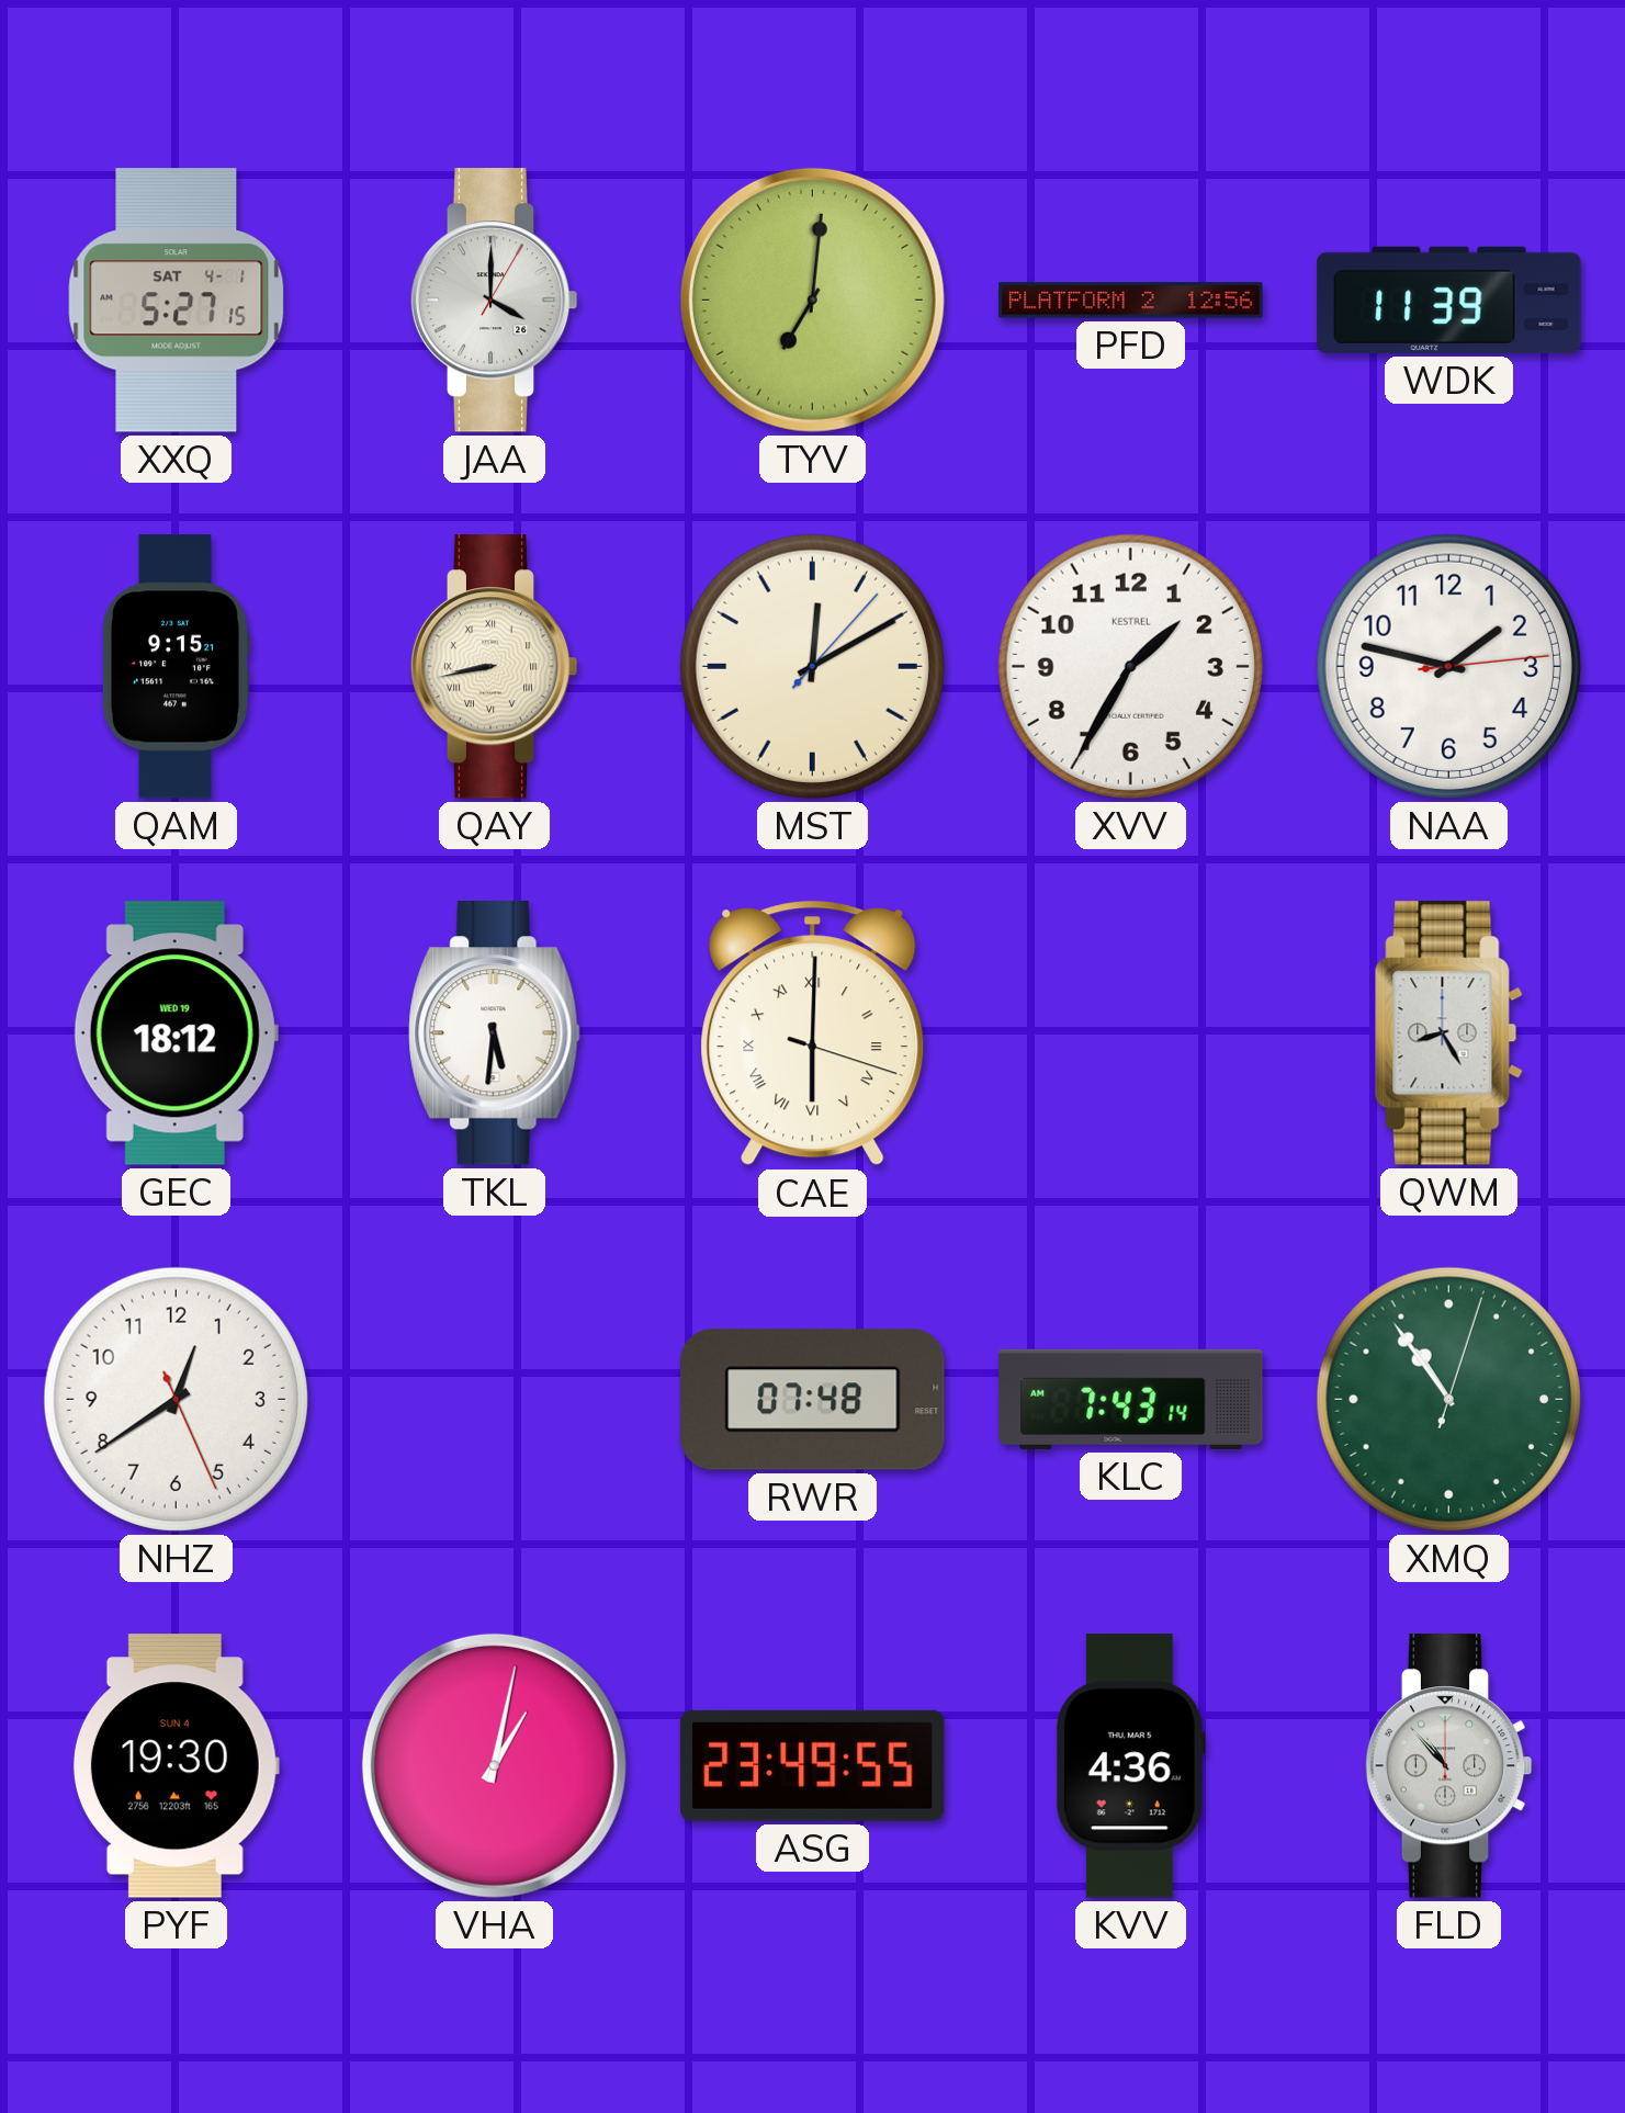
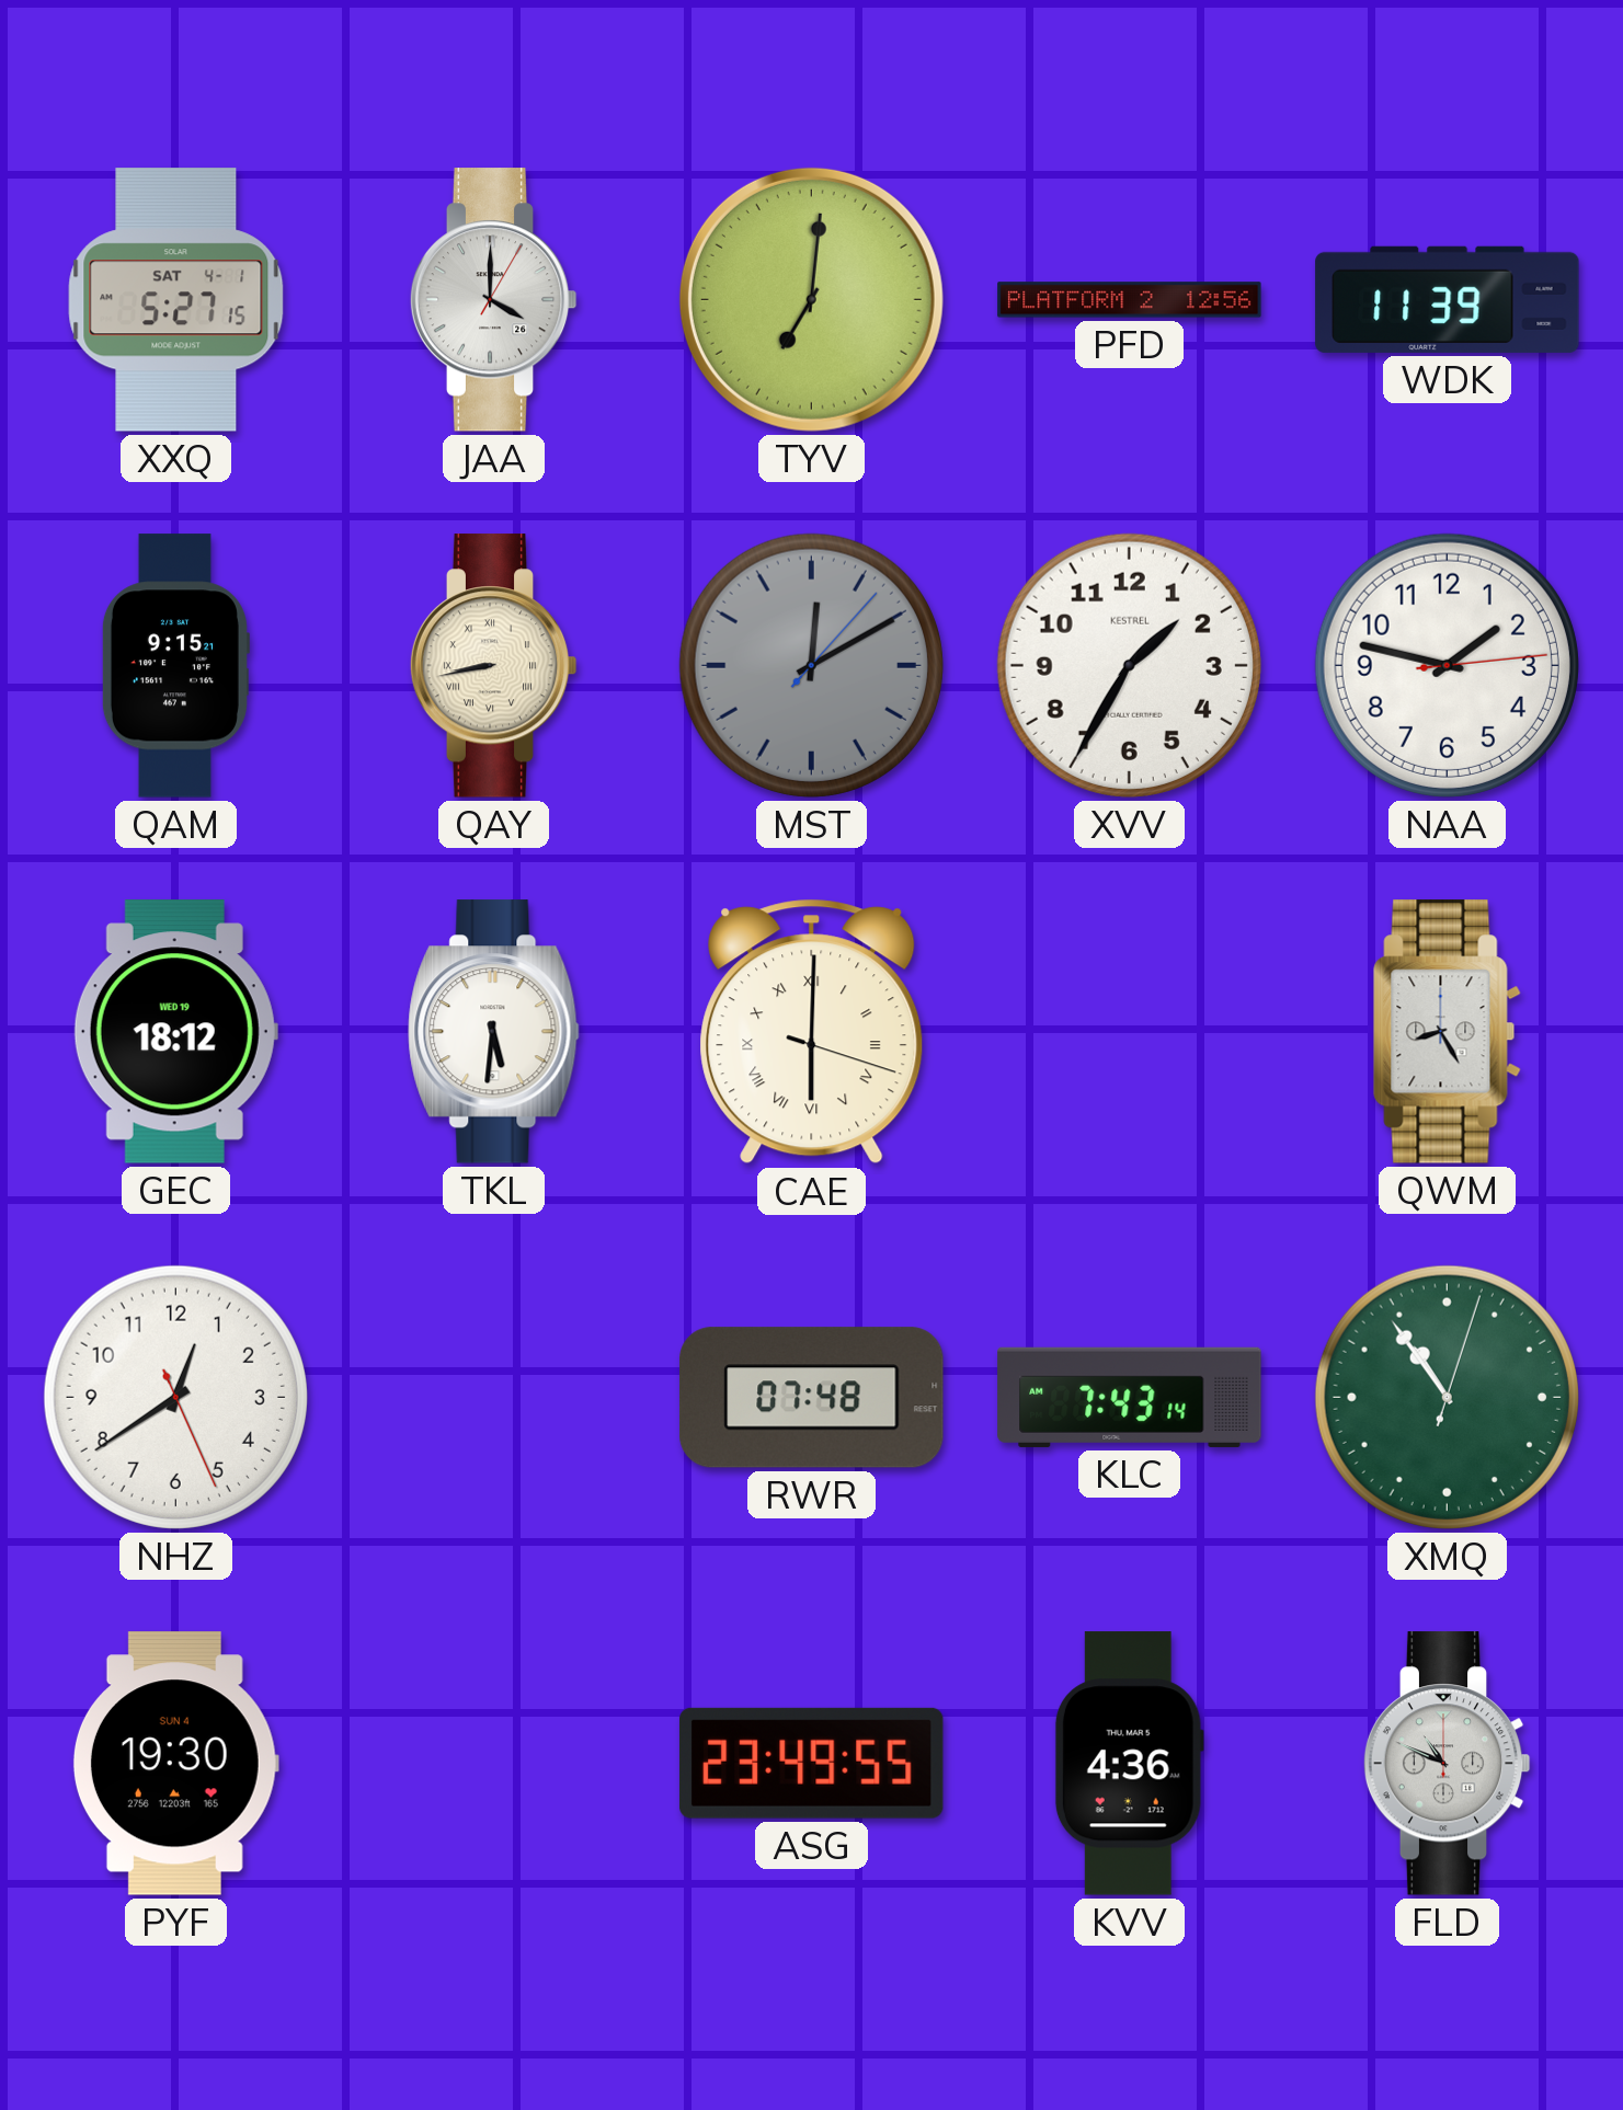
MST dial: cream -> grey
VHA: 1:02 -> none
FLD: 10:53 -> 10:49
